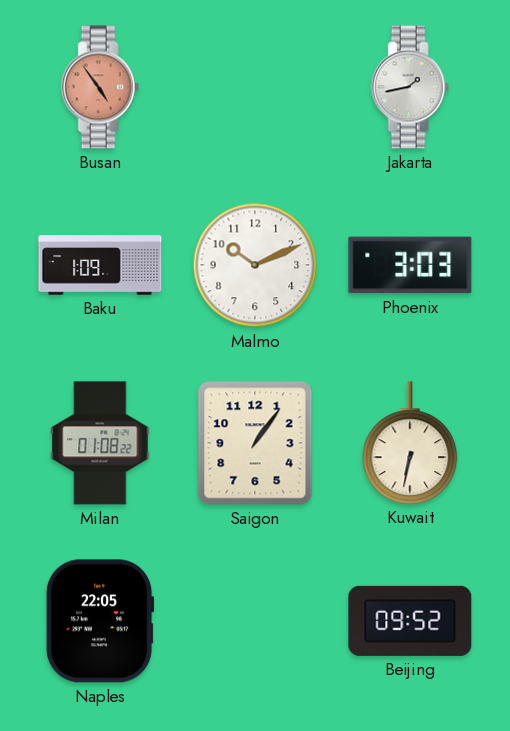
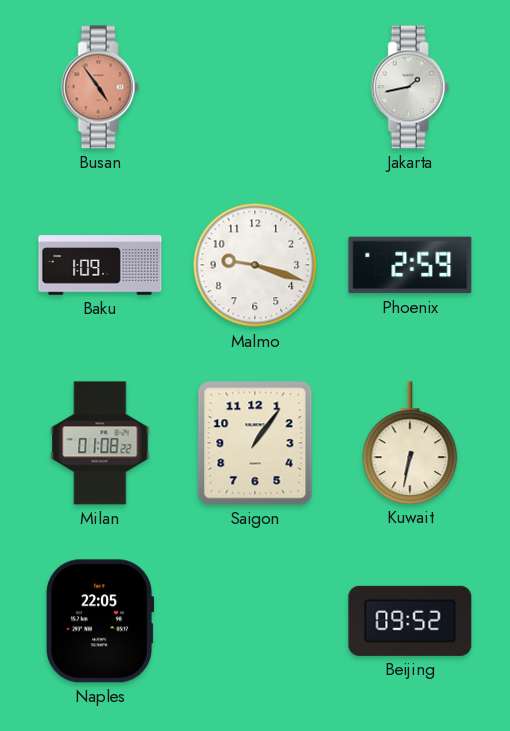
Malmo: 10:11 -> 9:18
Phoenix: 3:03 -> 2:59
